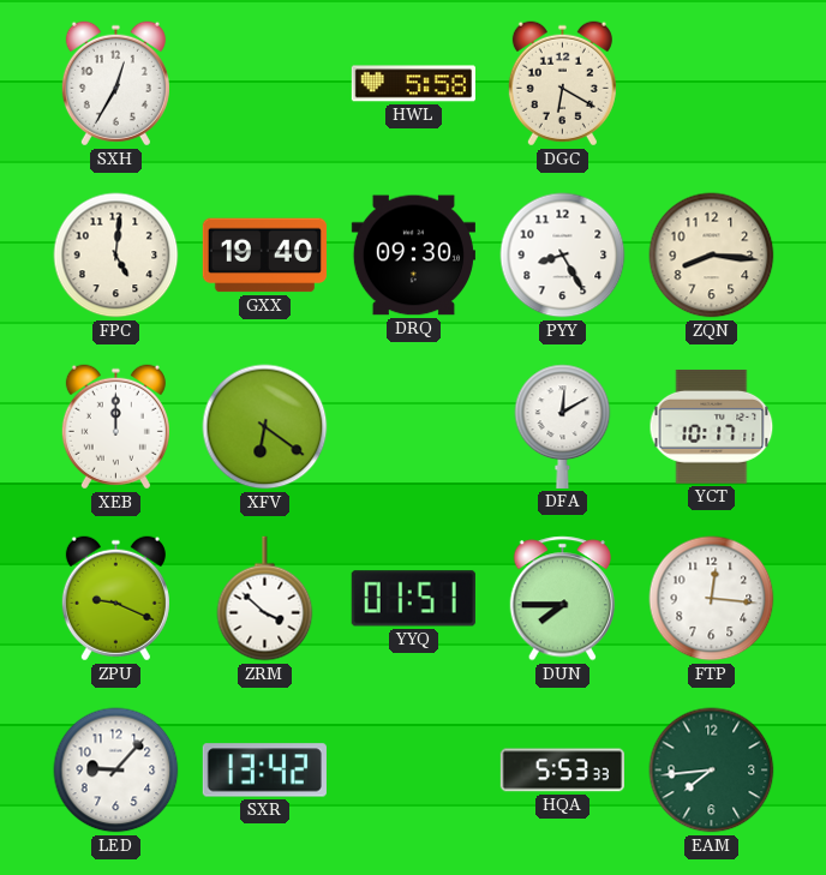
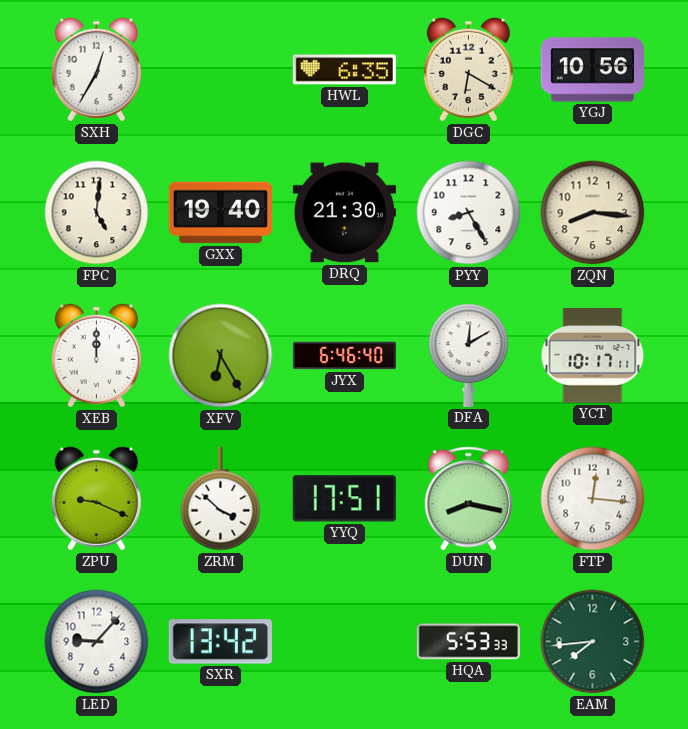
HWL: 5:58 -> 6:35
YGJ: none -> 10:56
DRQ: 09:30 -> 21:30
XFV: 6:21 -> 6:25
JYX: none -> 6:46
YYQ: 01:51 -> 17:51
DUN: 7:45 -> 8:17
